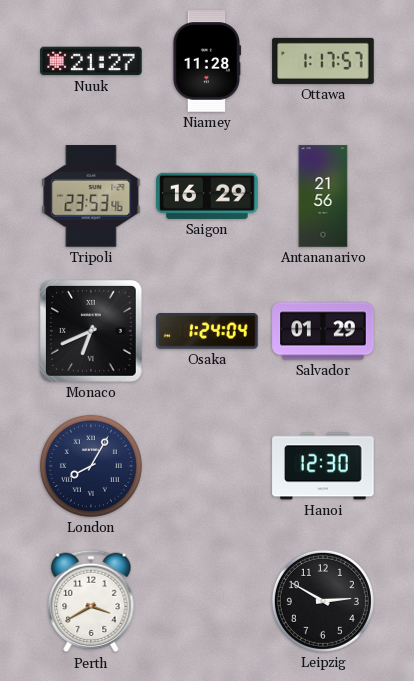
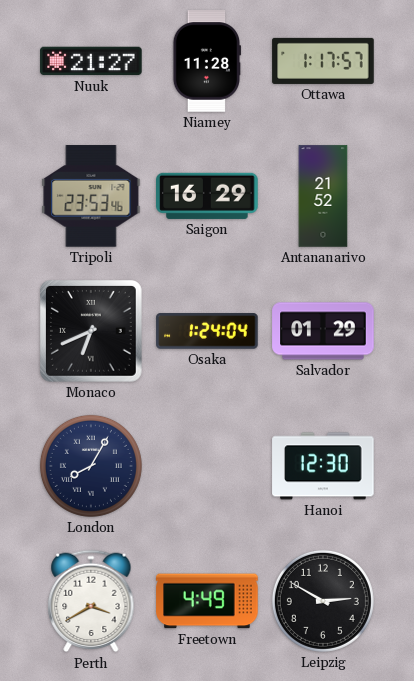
Antananarivo: 21:56 -> 21:52
Freetown: none -> 4:49
